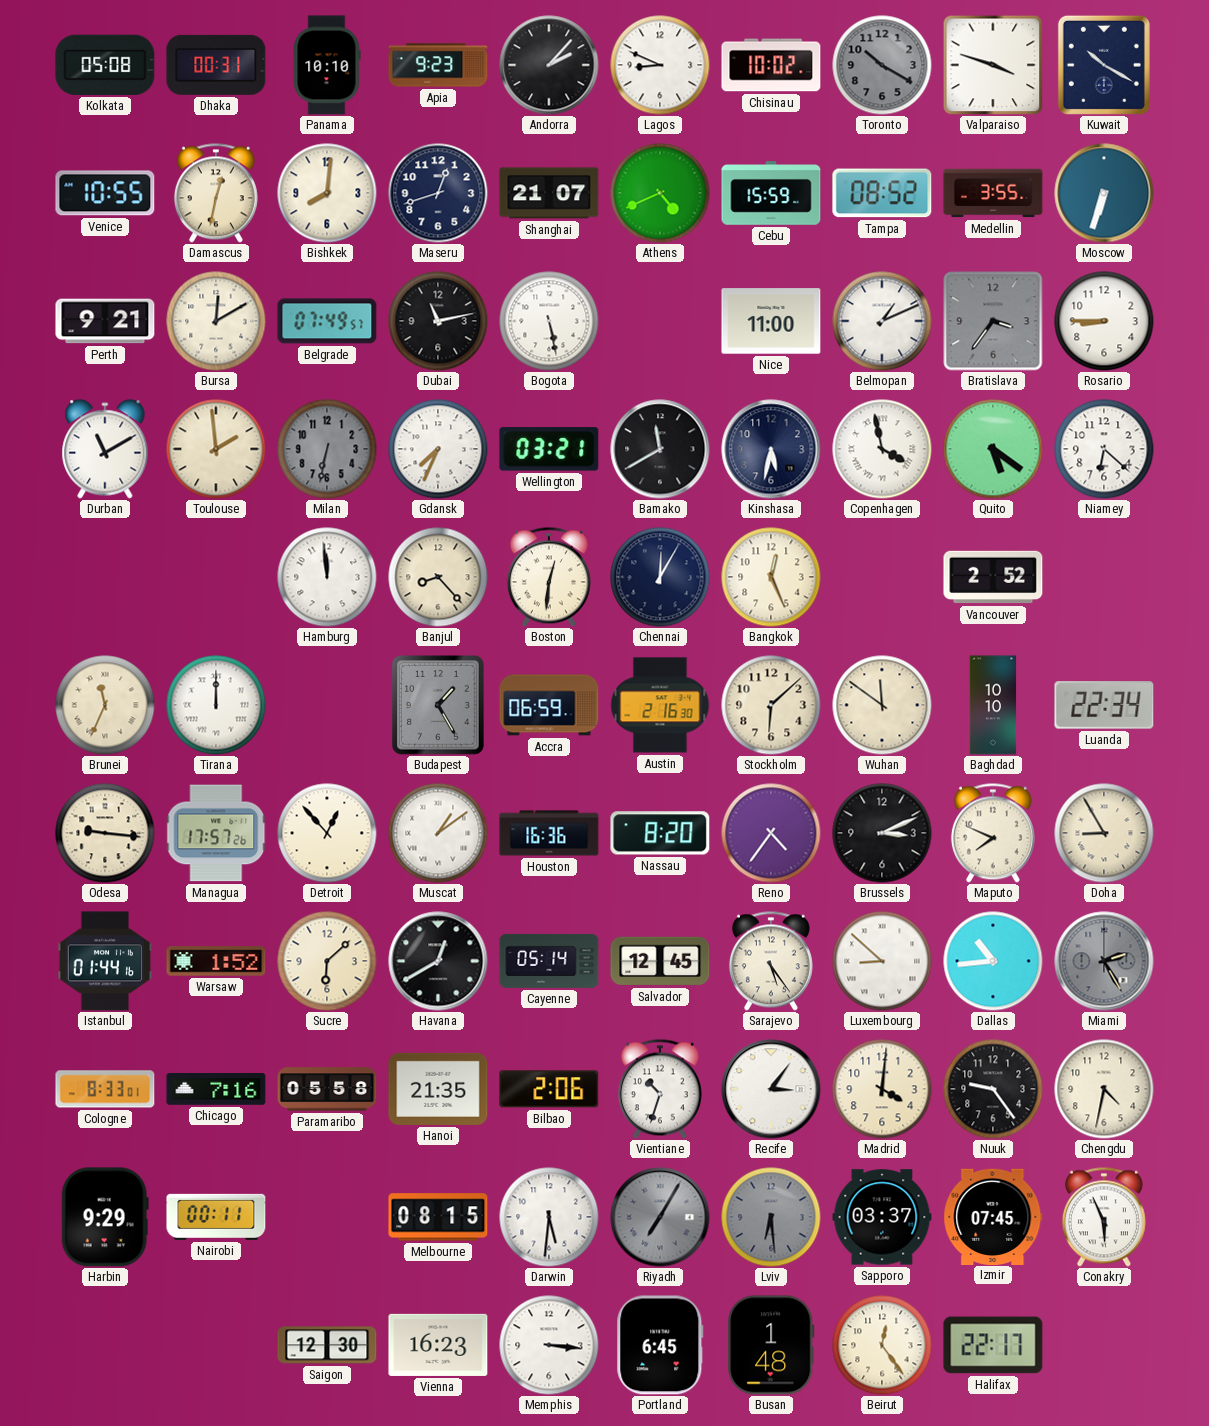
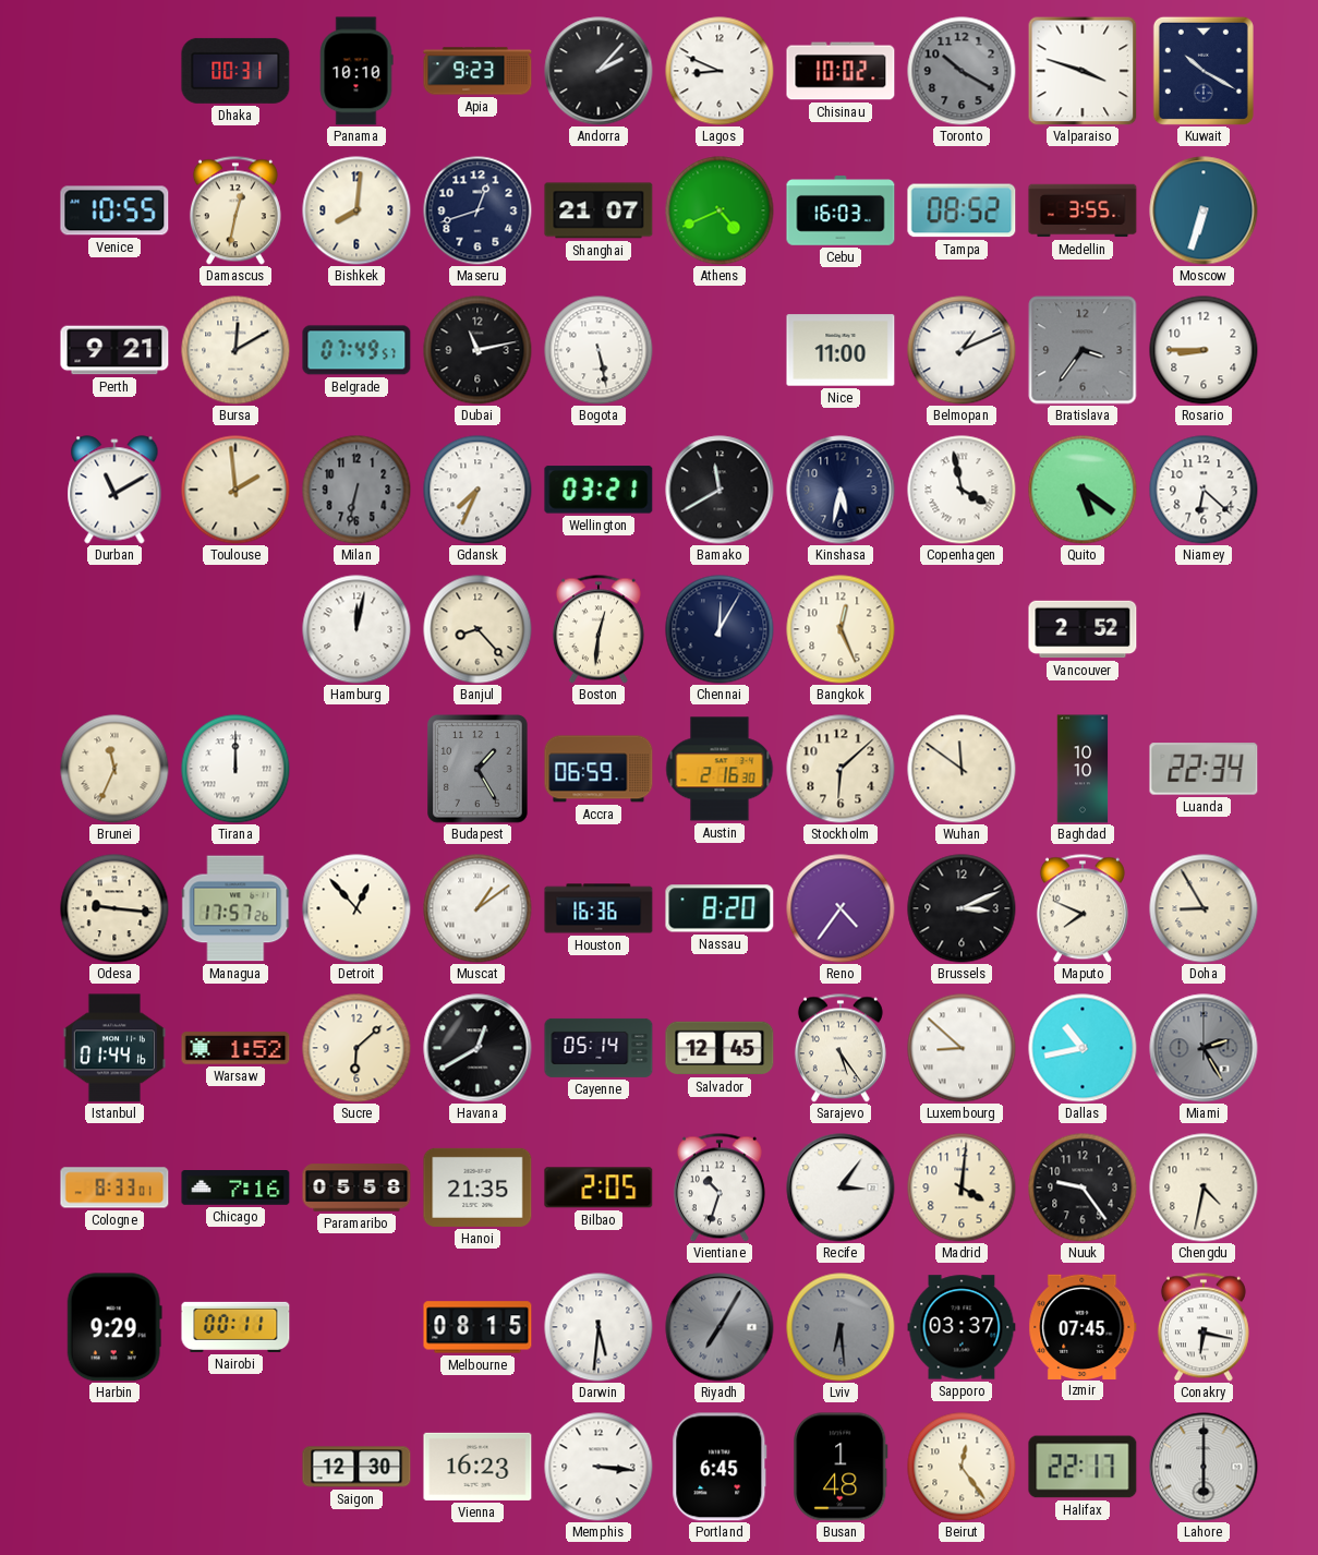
Kolkata: 05:08 -> none
Cebu: 15:59 -> 16:03
Hamburg: 11:59 -> 12:02
Dallas: 10:44 -> 10:43
Bilbao: 2:06 -> 2:05
Conakry: 5:56 -> 6:17
Lahore: none -> 6:00
